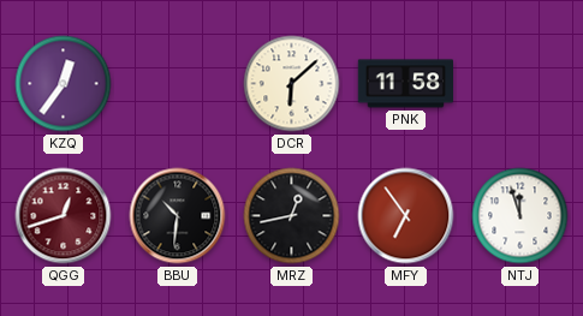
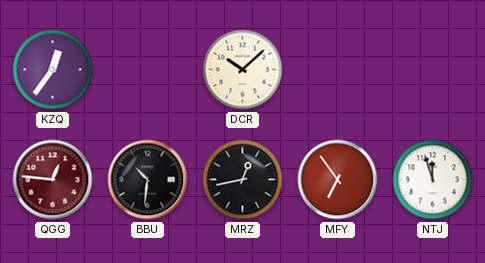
DCR: 6:08 -> 10:08
PNK: 11:58 -> none
QGG: 12:42 -> 12:46
